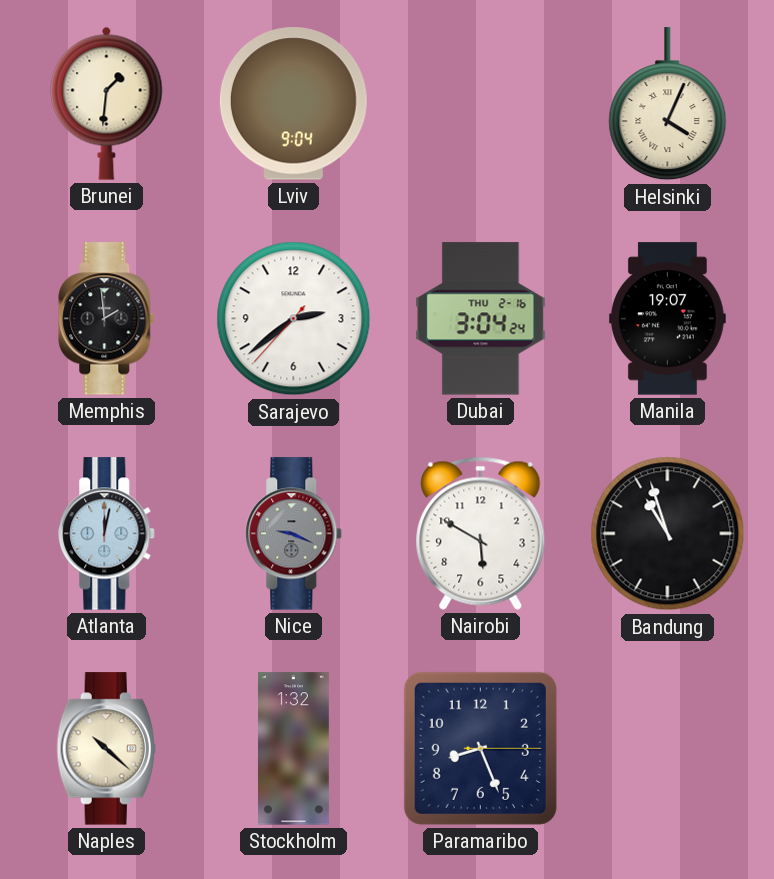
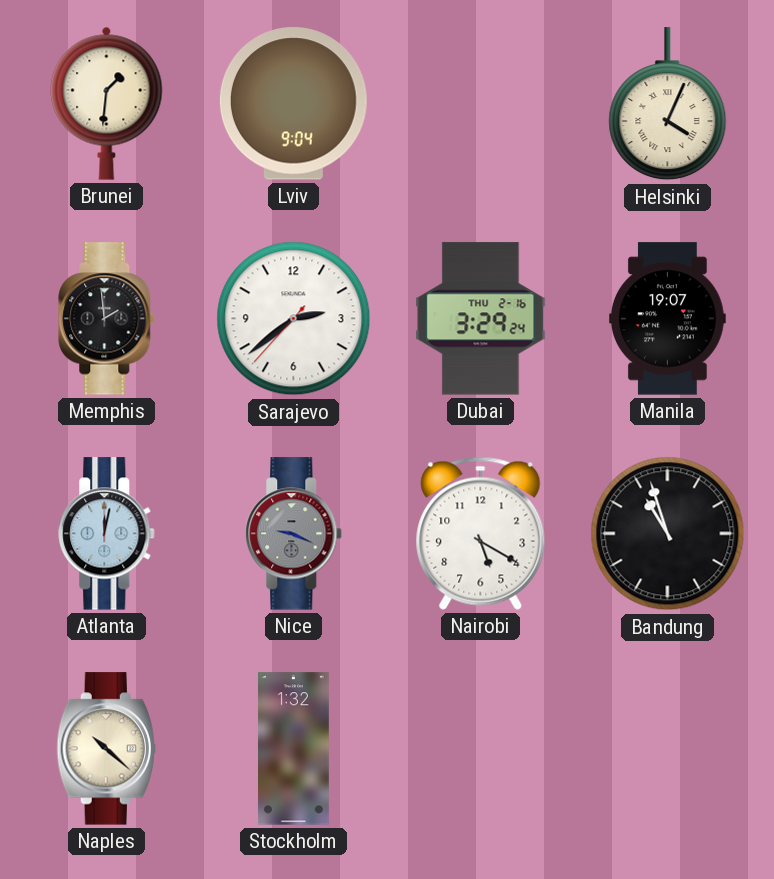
Dubai: 3:04 -> 3:29
Nairobi: 5:50 -> 5:20
Paramaribo: 8:26 -> none
